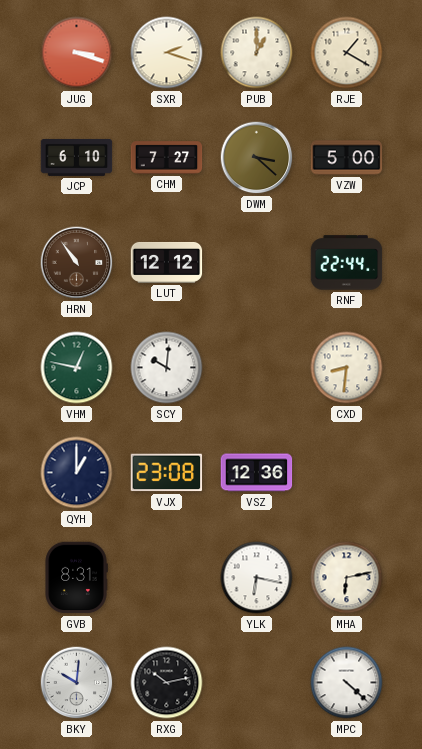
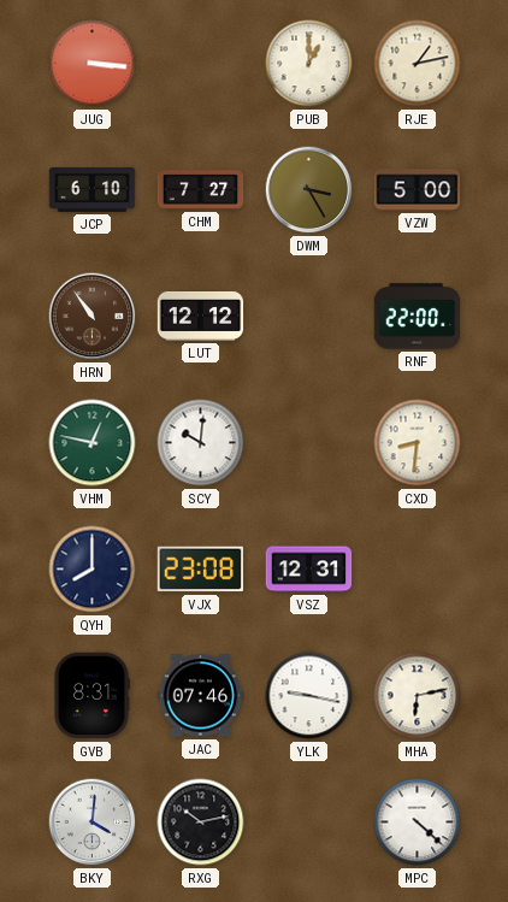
JUG: 3:18 -> 3:16
SXR: 2:18 -> none
RJE: 1:20 -> 1:13
DWM: 3:22 -> 3:25
RNF: 22:44 -> 22:00
QYH: 1:00 -> 8:00
VSZ: 12:36 -> 12:31
JAC: none -> 07:46
YLK: 6:17 -> 9:17
BKY: 10:01 -> 4:01
